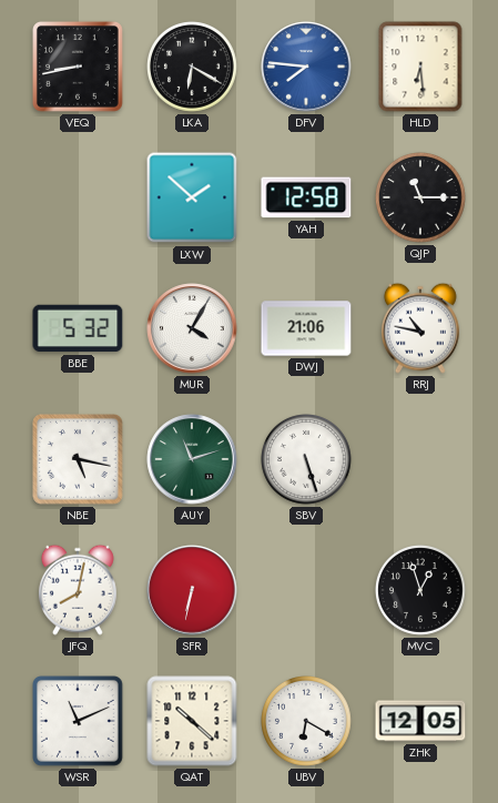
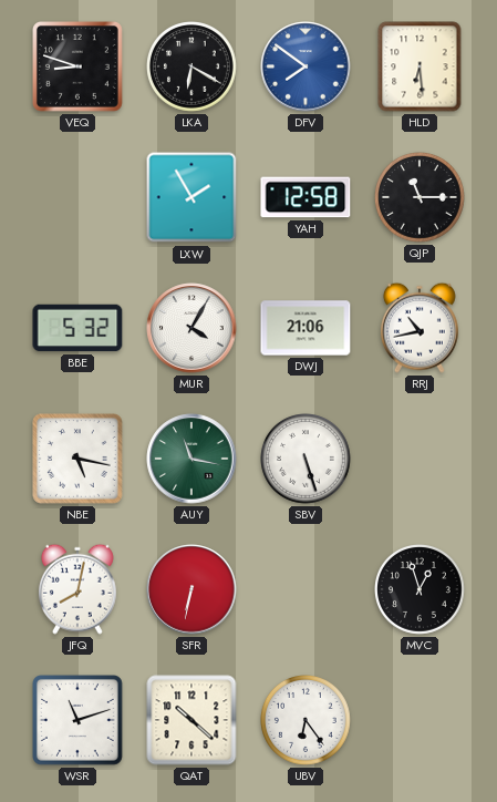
VEQ: 8:43 -> 8:48
DFV: 7:46 -> 7:51
LXW: 1:52 -> 1:55
RRJ: 10:47 -> 10:43
AUY: 11:12 -> 11:17
WSR: 11:11 -> 11:12
UBV: 6:20 -> 6:24
ZHK: 12:05 -> none
